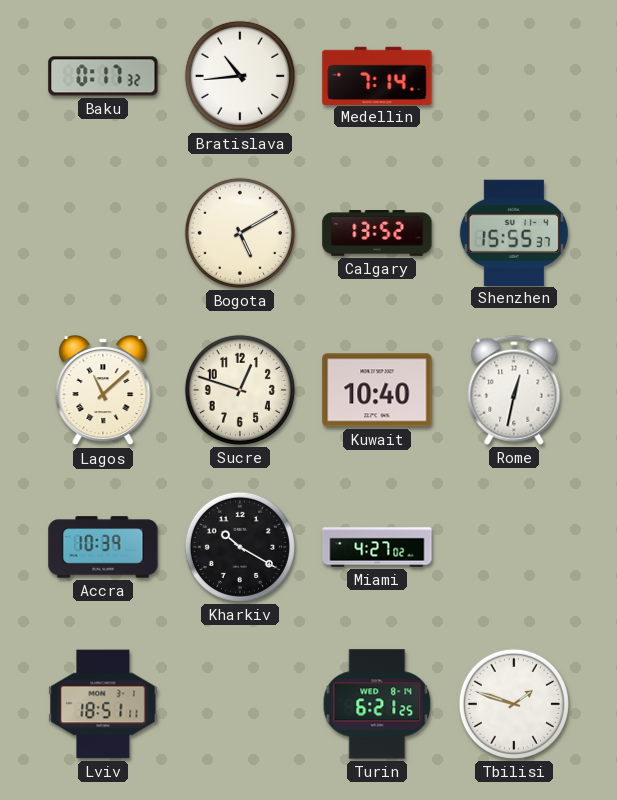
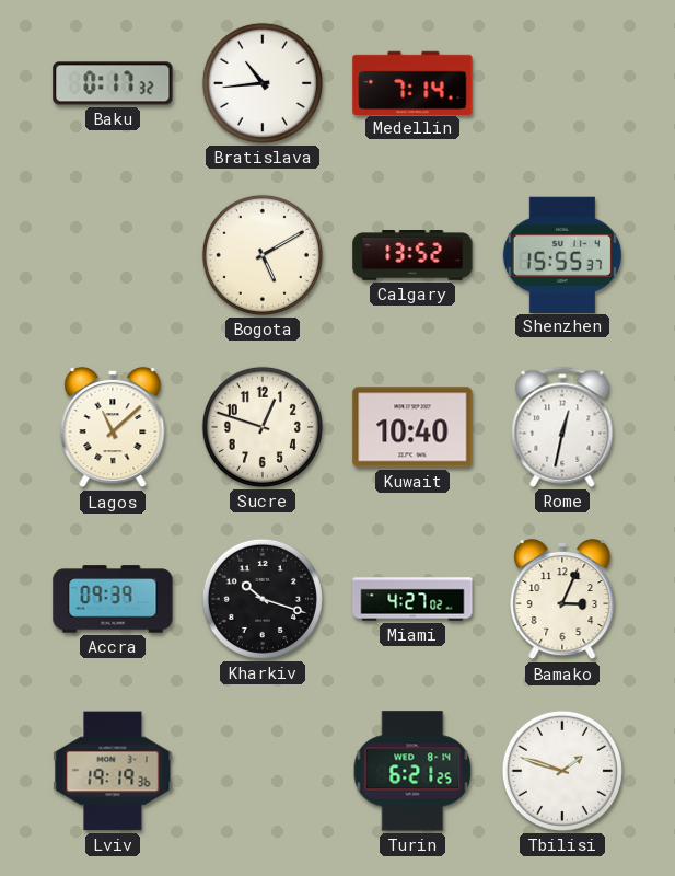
Accra: 10:39 -> 09:39
Kharkiv: 10:20 -> 10:18
Bamako: none -> 3:04
Lviv: 18:51 -> 19:19
